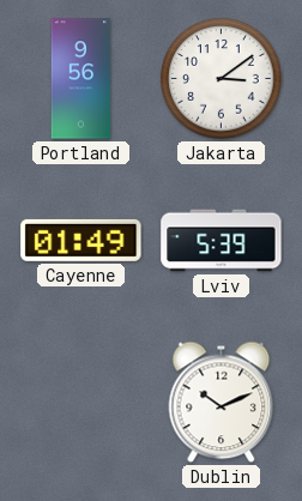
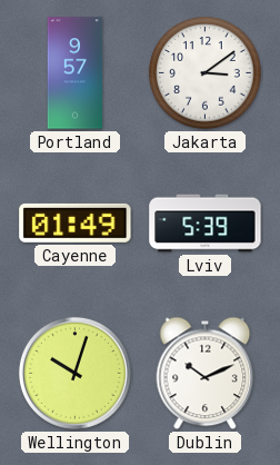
Portland: 9:56 -> 9:57
Wellington: none -> 10:03
